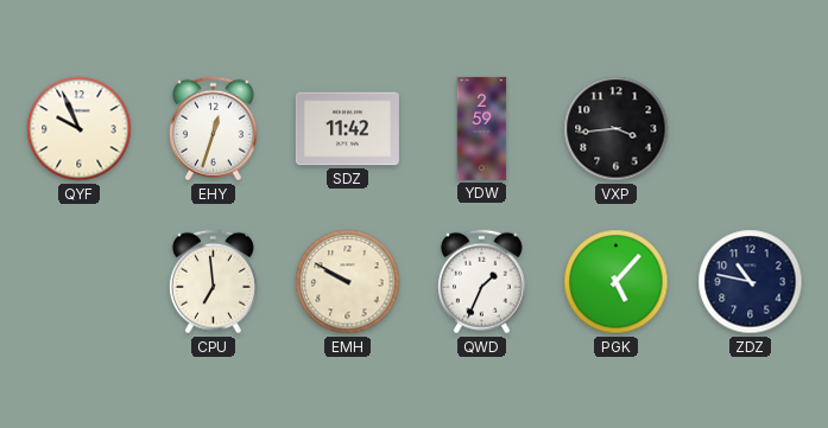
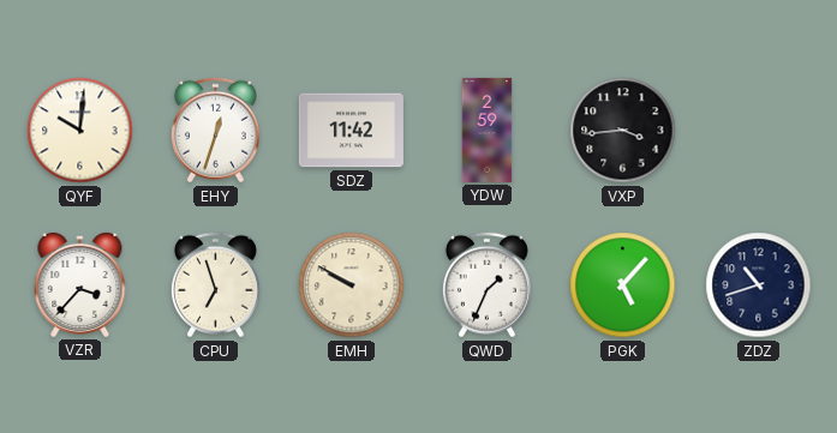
QYF: 9:56 -> 10:01
VZR: none -> 3:37
CPU: 6:59 -> 6:57
ZDZ: 10:47 -> 10:42
